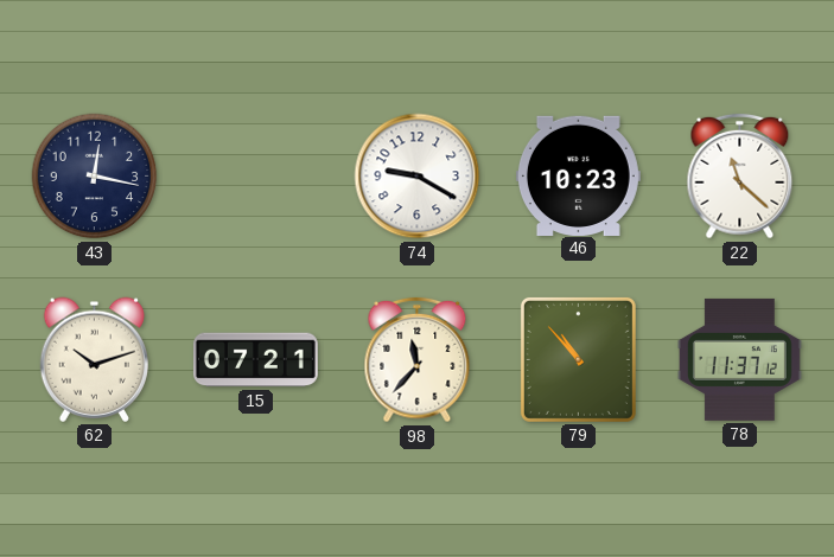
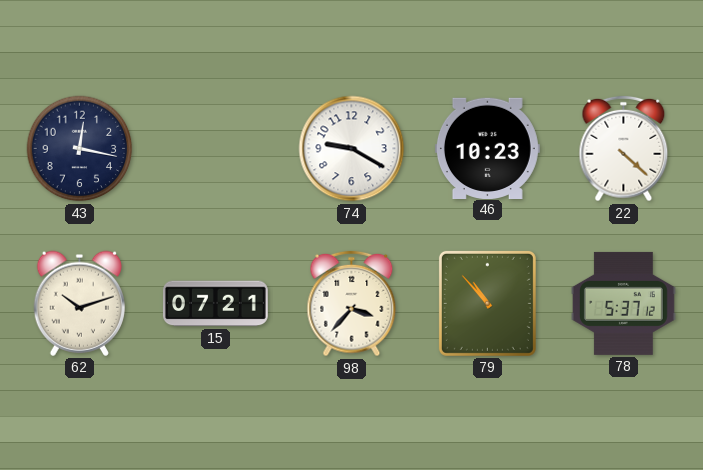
22: 11:22 -> 4:22
98: 11:37 -> 3:37
78: 11:37 -> 5:37
